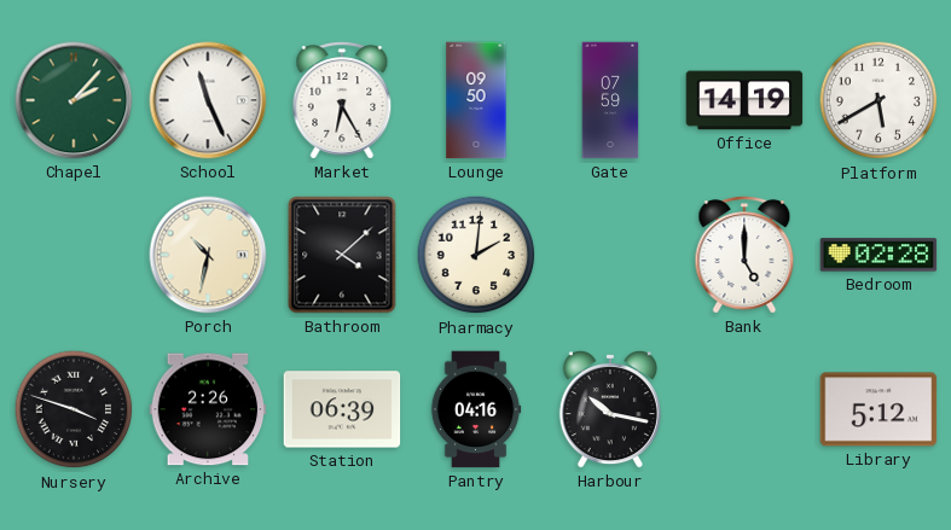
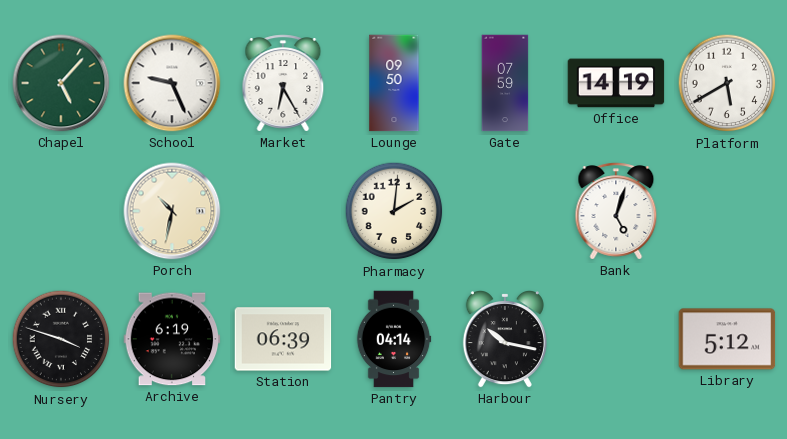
Chapel: 2:07 -> 5:07
School: 11:26 -> 9:26
Bathroom: 4:08 -> none
Bank: 5:00 -> 5:03
Bedroom: 02:28 -> none
Archive: 2:26 -> 6:19
Pantry: 04:16 -> 04:14
